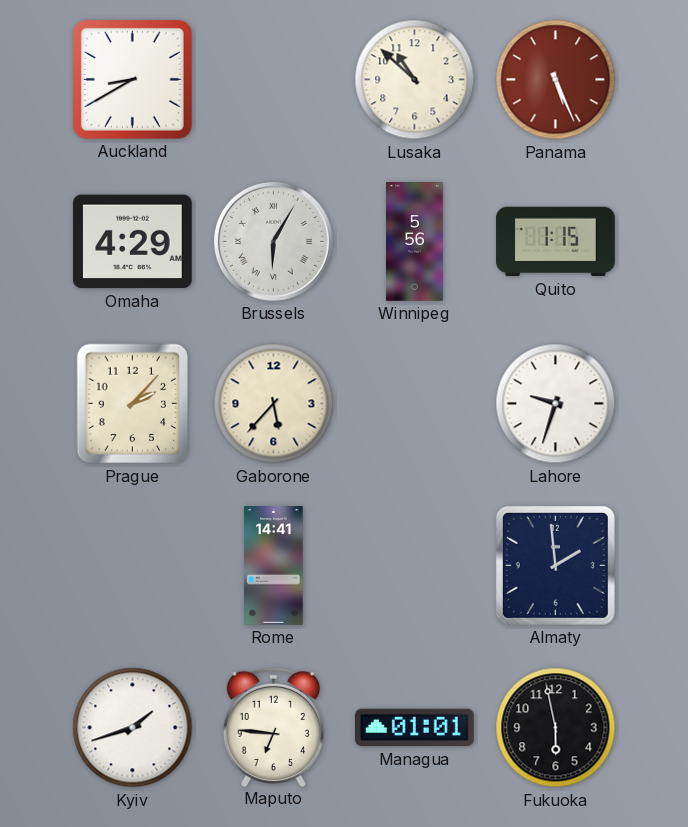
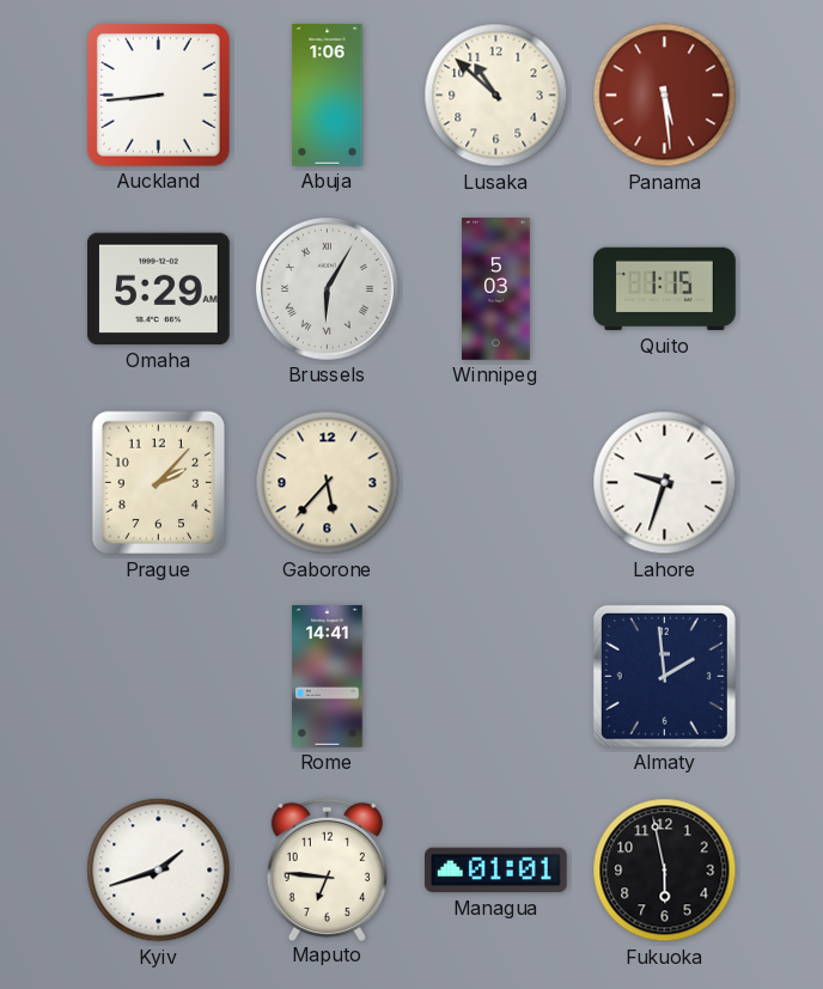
Auckland: 8:40 -> 8:44
Abuja: none -> 1:06
Panama: 5:26 -> 5:29
Omaha: 4:29 -> 5:29
Winnipeg: 5:56 -> 5:03
